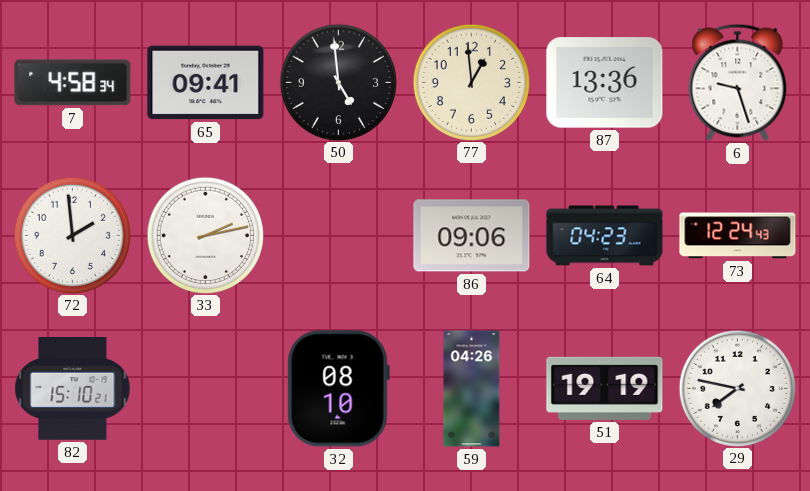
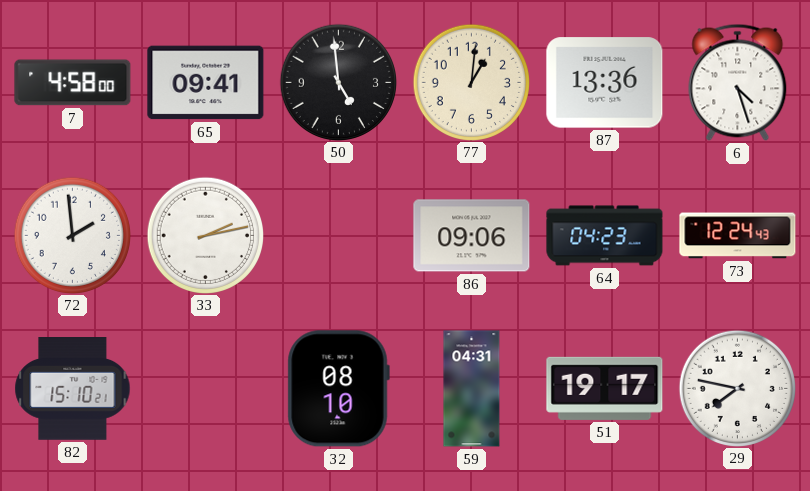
7: 4:58:34 -> 4:58:00
77: 12:59 -> 1:01
6: 9:27 -> 4:27
59: 04:26 -> 04:31
51: 19:19 -> 19:17
